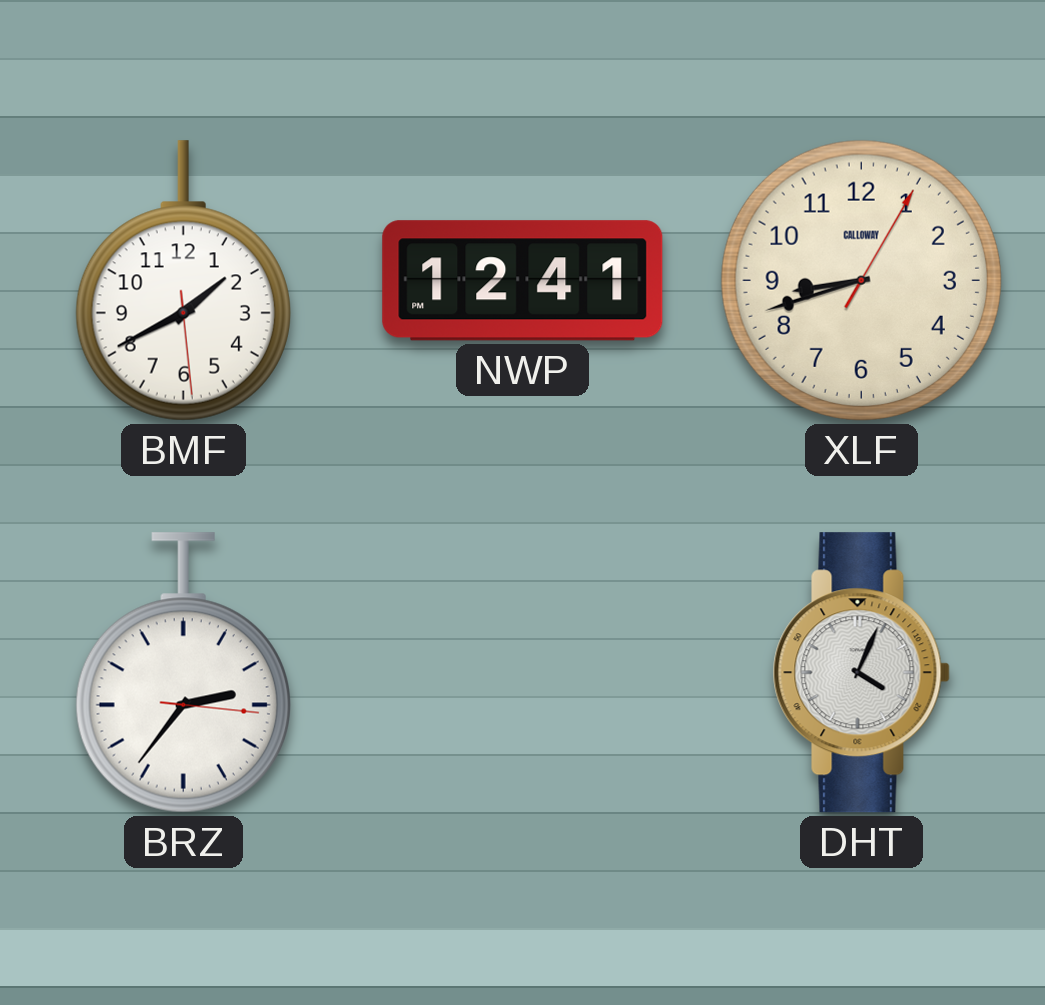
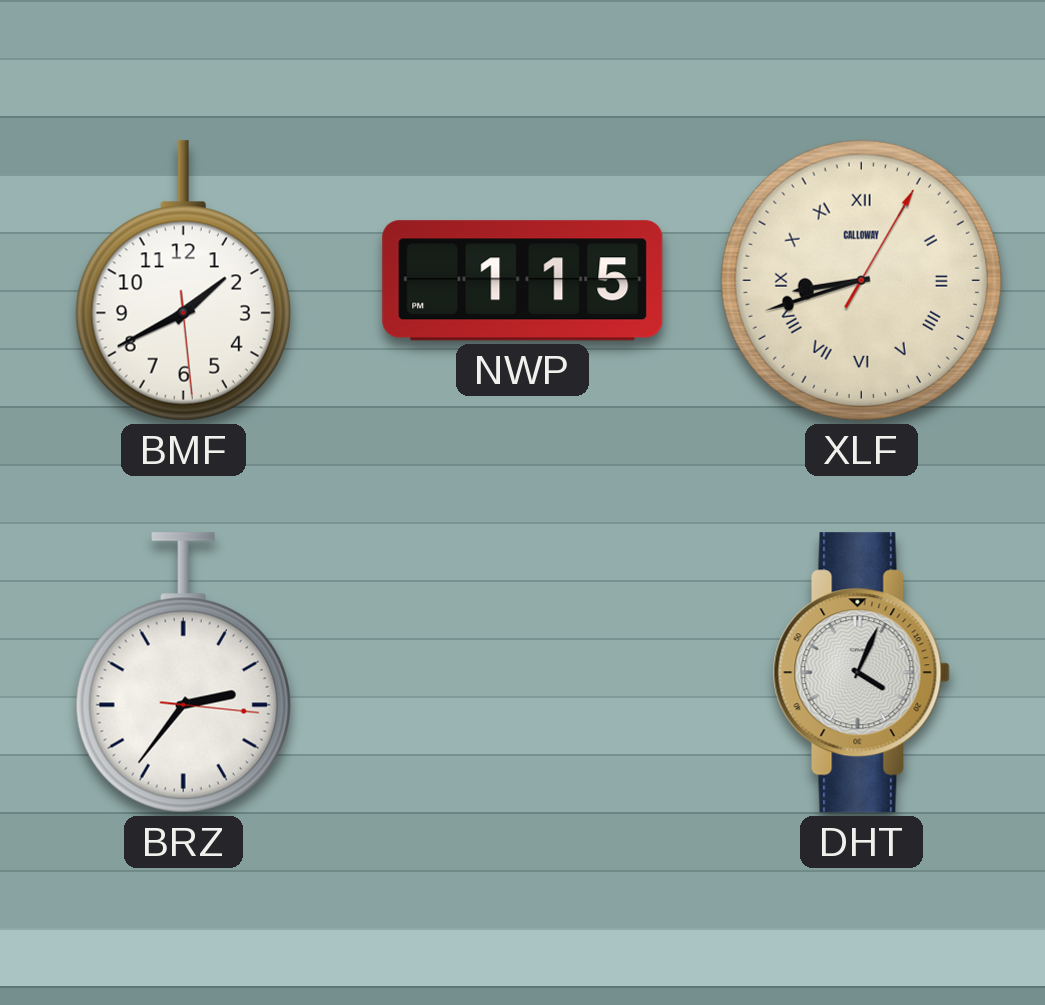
NWP: 12:41 -> 1:15
XLF numerals: Arabic -> Roman
